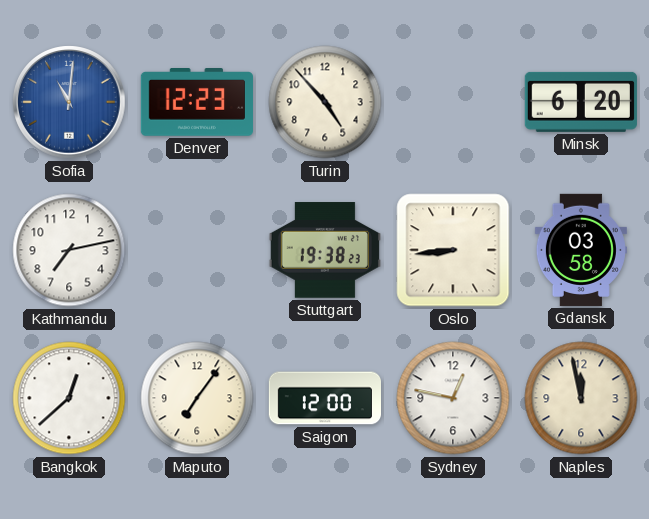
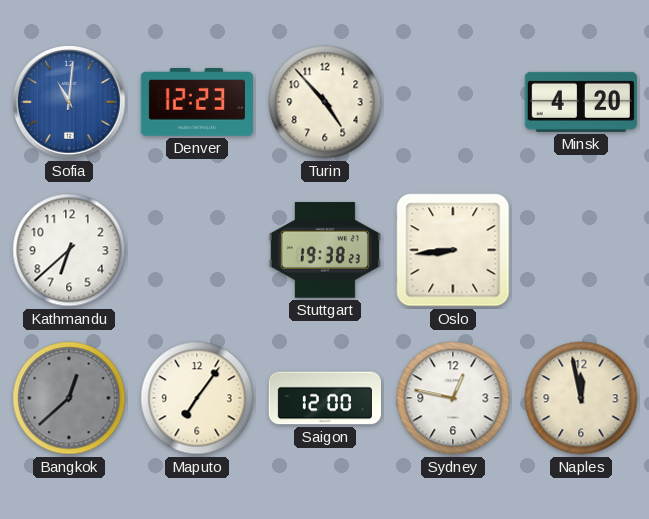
Minsk: 6:20 -> 4:20
Kathmandu: 7:13 -> 6:38
Gdansk: 03:58 -> none
Bangkok dial: white -> grey
